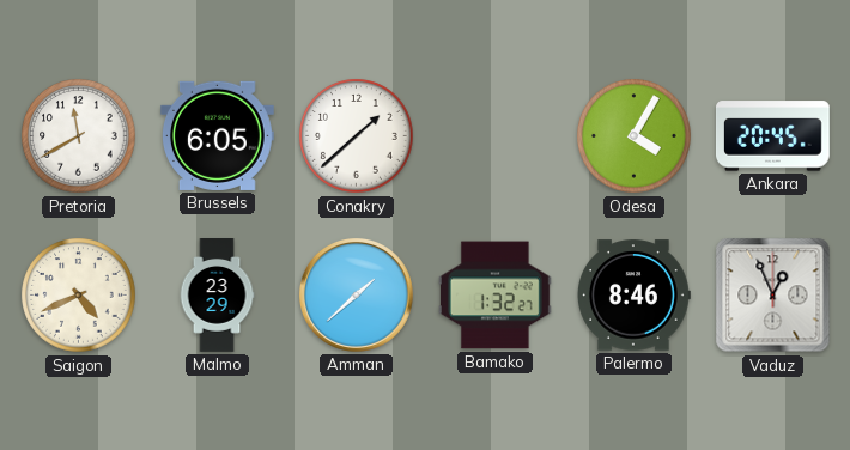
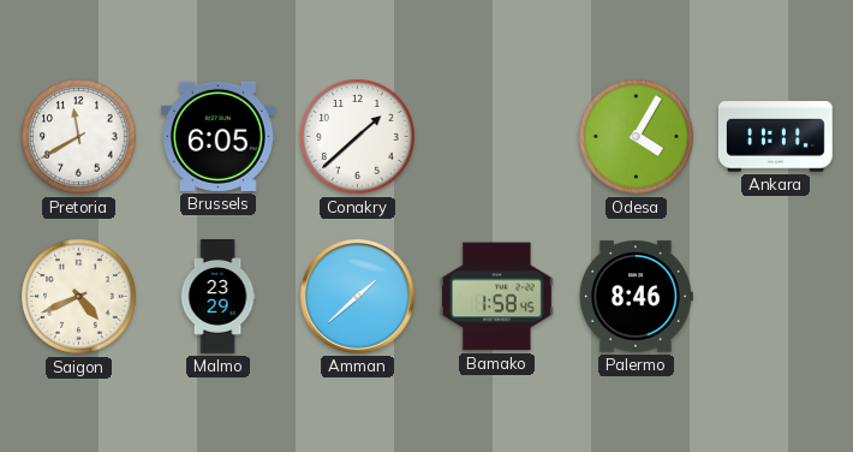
Ankara: 20:45 -> 11:11
Bamako: 1:32 -> 1:58
Vaduz: 12:56 -> none
